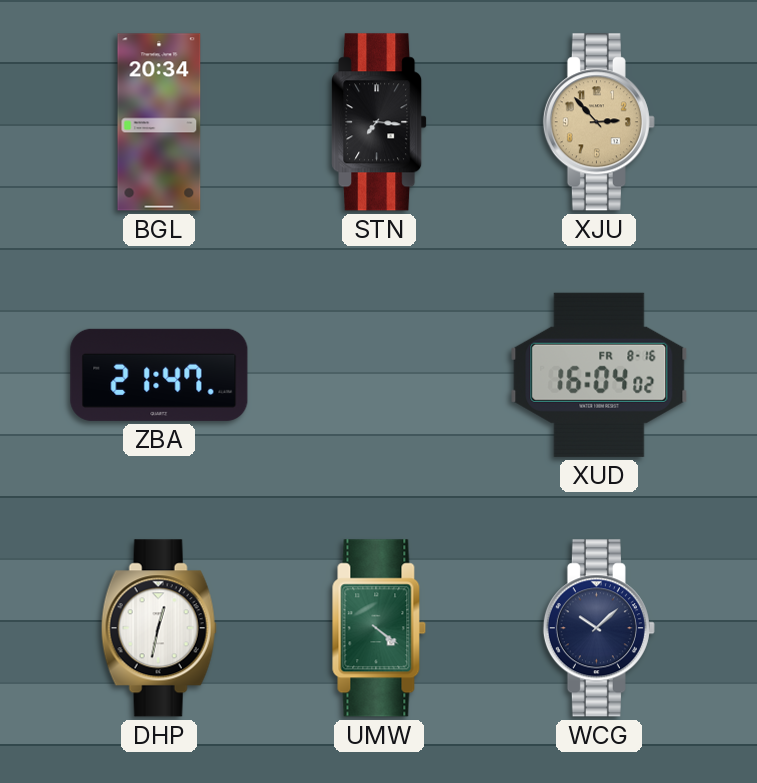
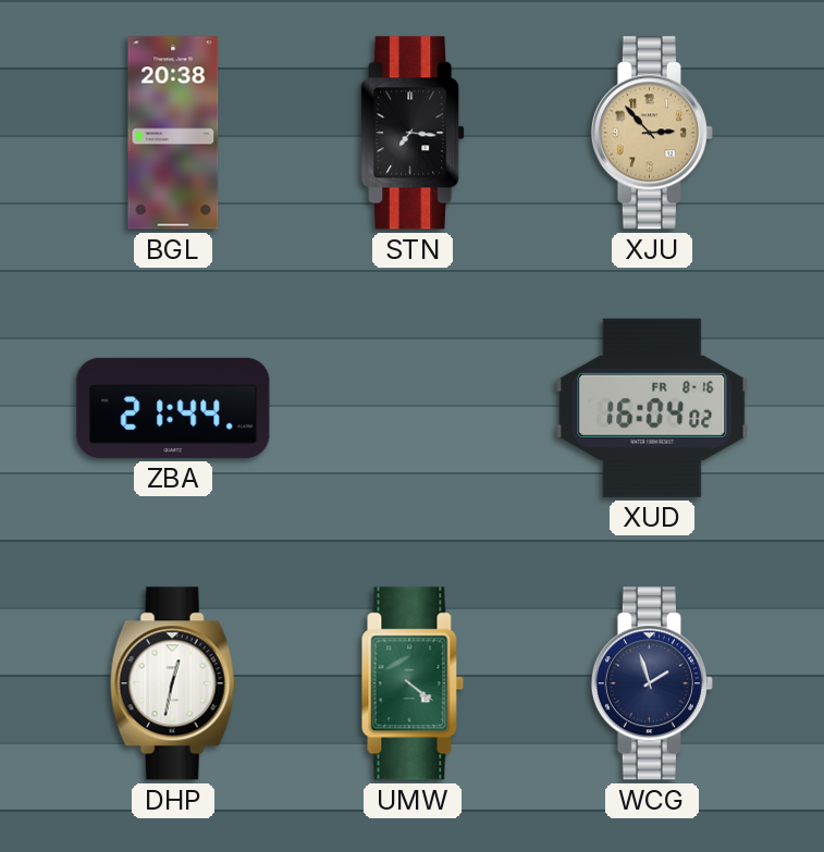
BGL: 20:34 -> 20:38
ZBA: 21:47 -> 21:44
WCG: 10:08 -> 1:57
